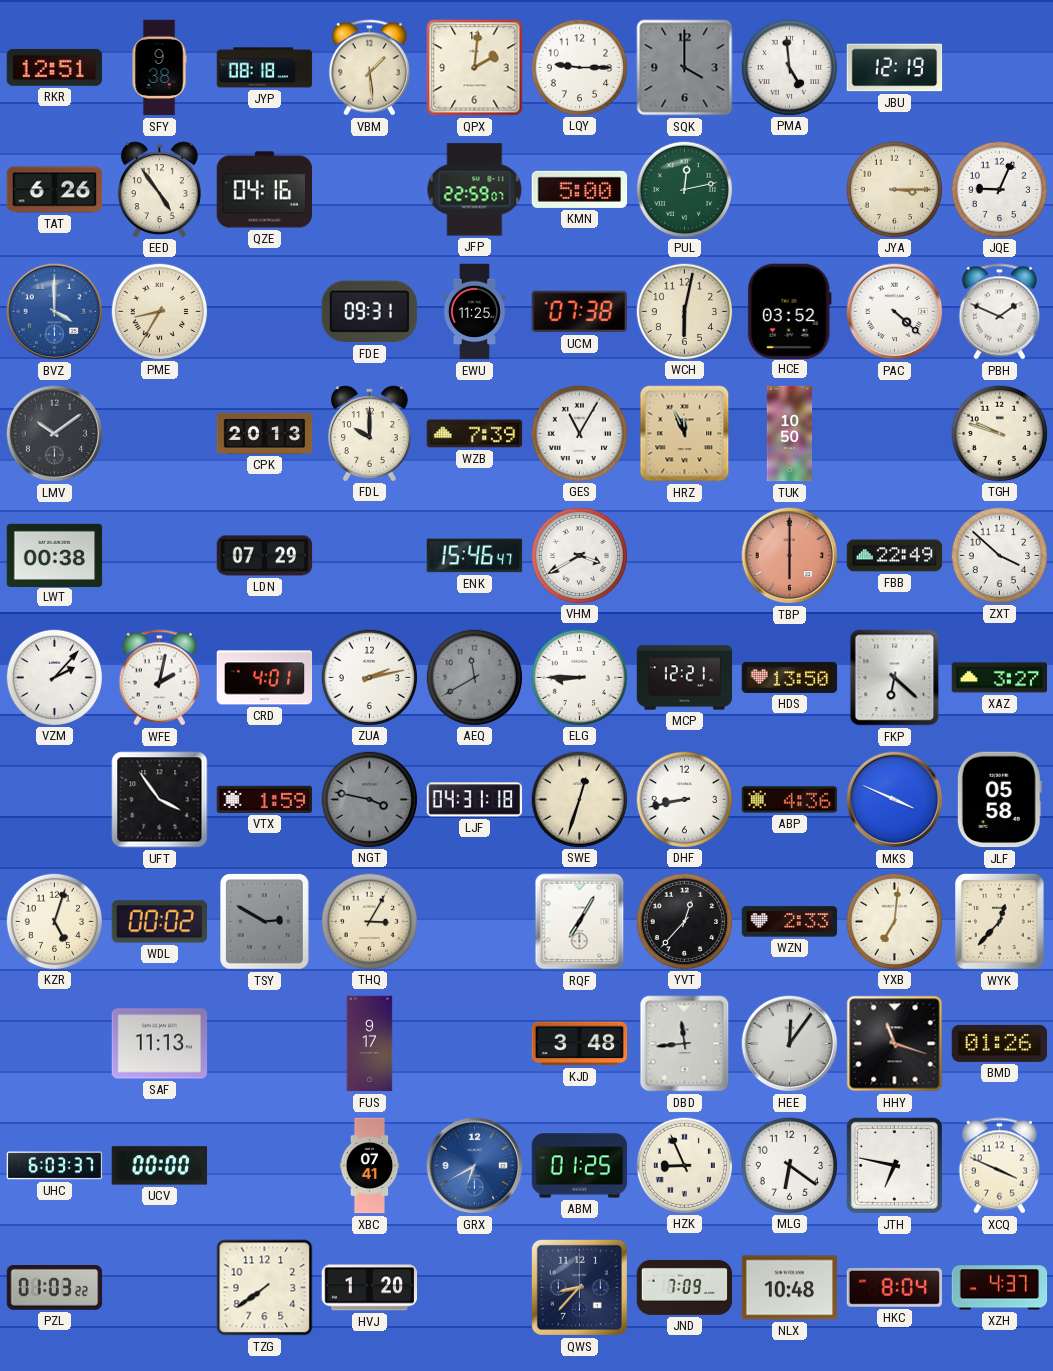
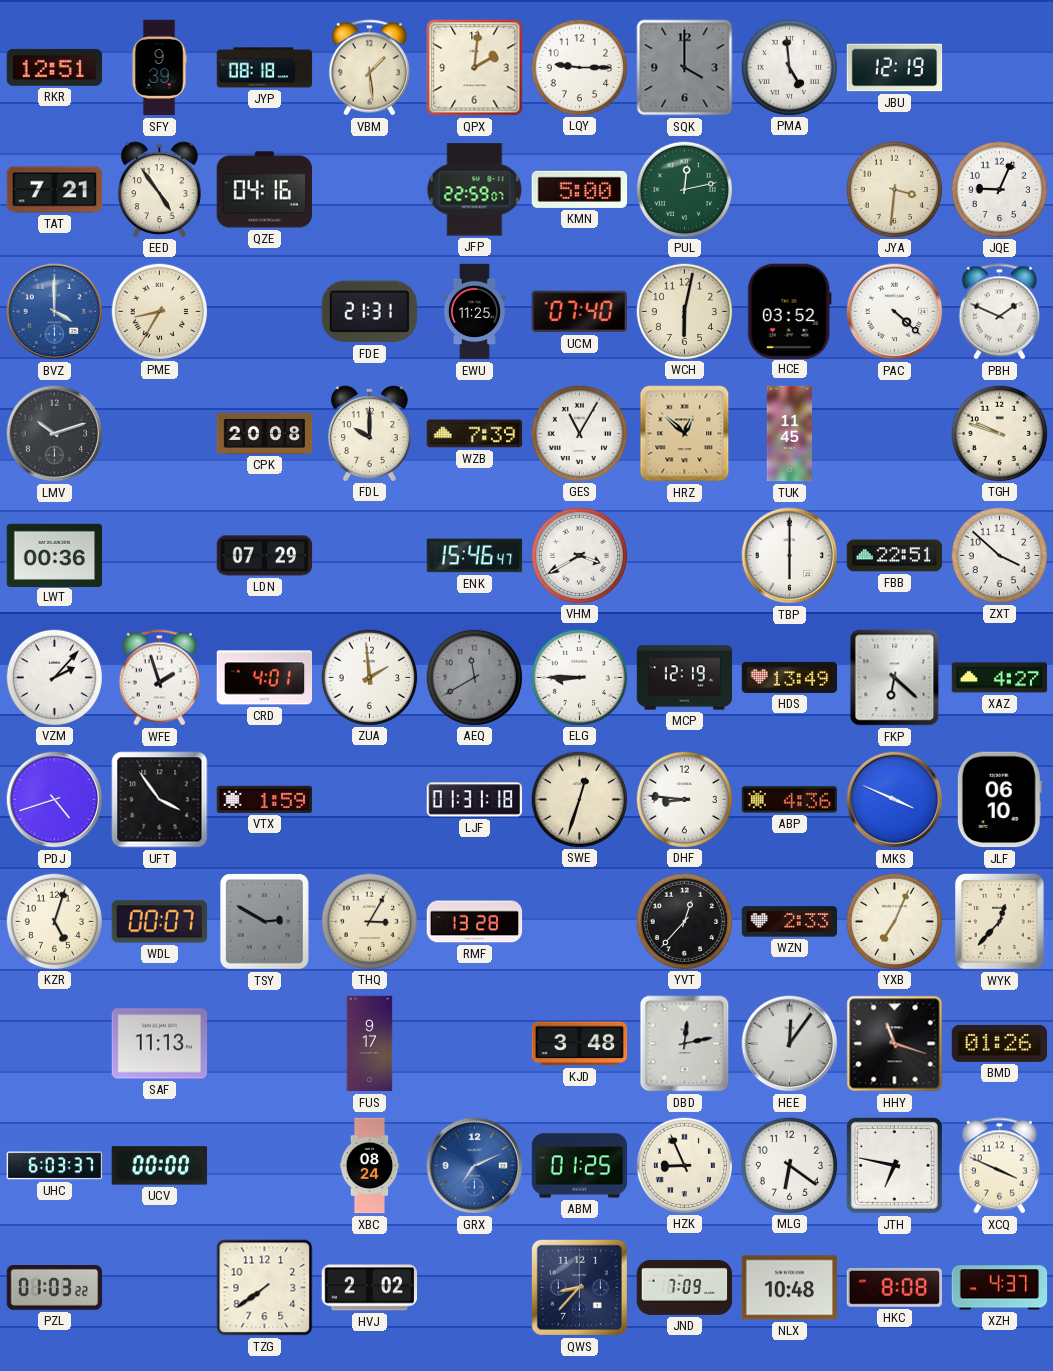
SFY: 9:38 -> 9:39
TAT: 6:26 -> 7:21
JYA: 3:15 -> 3:31
FDE: 09:31 -> 21:31
UCM: 07:38 -> 07:40
LMV: 10:09 -> 10:12
CPK: 20:13 -> 20:08
HRZ: 11:56 -> 12:52
TUK: 10:50 -> 11:45
LWT: 00:38 -> 00:36
TBP dial: salmon -> white
FBB: 22:49 -> 22:51
WFE: 2:02 -> 1:57
ZUA: 2:13 -> 1:59
MCP: 12:21 -> 12:19
HDS: 13:50 -> 13:49
XAZ: 3:27 -> 4:27
PDJ: none -> 4:42
NGT: 3:47 -> none
LJF: 04:31 -> 01:31
DHF: 8:43 -> 8:46
JLF: 05:58 -> 06:10
WDL: 00:02 -> 00:07
RMF: none -> 13:28
RQF: 7:05 -> none
YXB: 7:01 -> 7:04
DBD: 11:44 -> 12:13
XBC: 07:41 -> 08:24
GRX: 6:40 -> 7:11
HVJ: 1:20 -> 2:02
HKC: 8:04 -> 8:08
